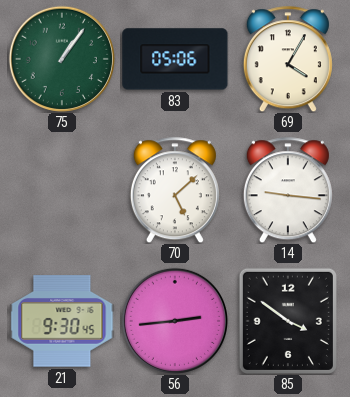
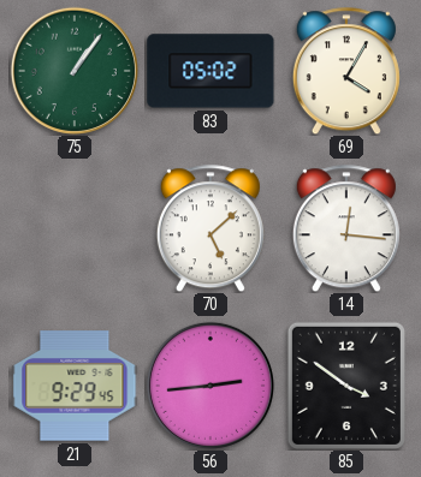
83: 05:06 -> 05:02
14: 9:16 -> 12:16
21: 9:30 -> 9:29
